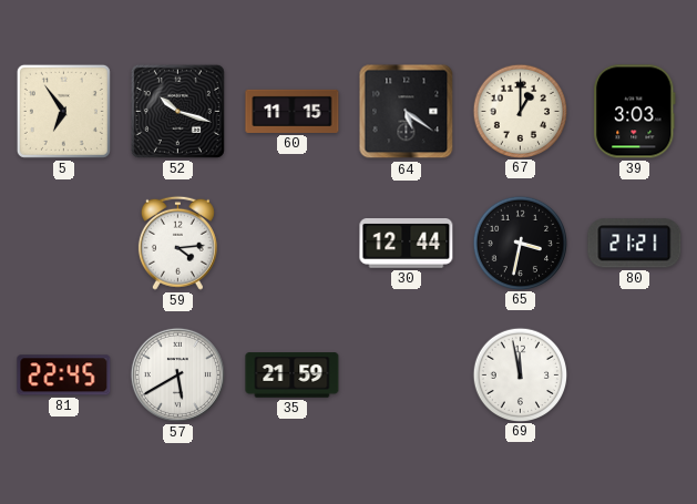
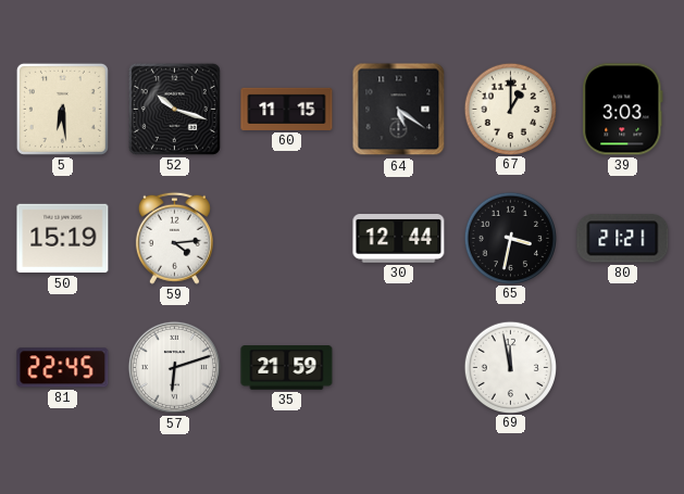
5: 6:54 -> 6:29
50: none -> 15:19
57: 5:40 -> 6:12
